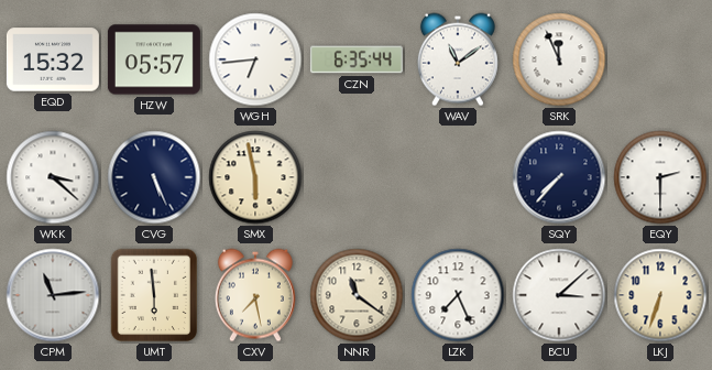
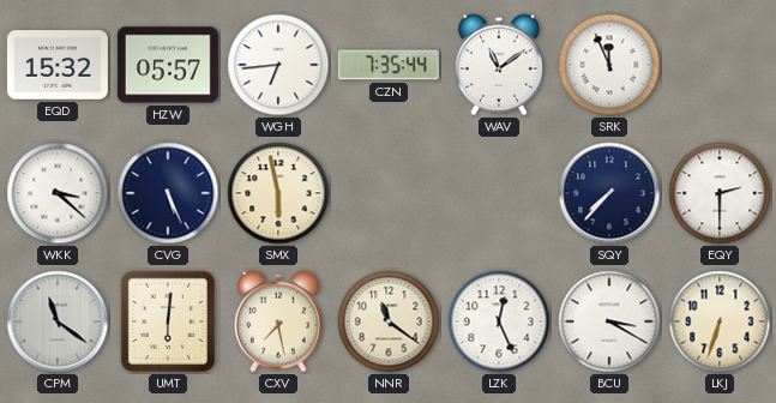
CZN: 6:35 -> 7:35
CPM: 11:14 -> 11:21
UMT: 5:59 -> 6:01
LZK: 7:26 -> 12:26
BCU: 3:08 -> 3:20
